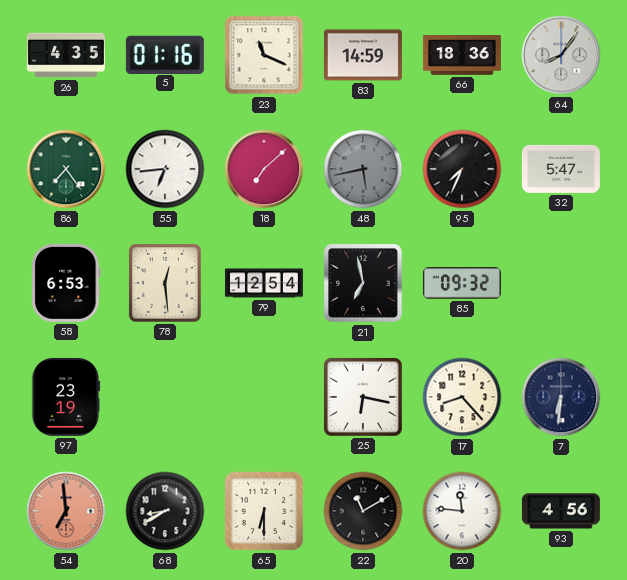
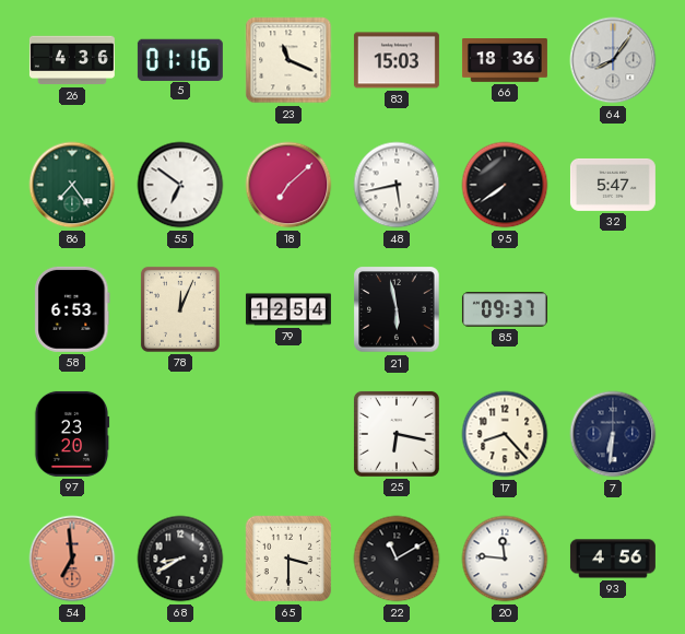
26: 4:35 -> 4:36
83: 14:59 -> 15:03
55: 6:44 -> 6:51
48 dial: grey -> white
95: 7:34 -> 7:39
78: 12:29 -> 12:04
21: 6:58 -> 5:58
85: 09:32 -> 09:37
97: 23:19 -> 23:20
65: 6:30 -> 3:30
